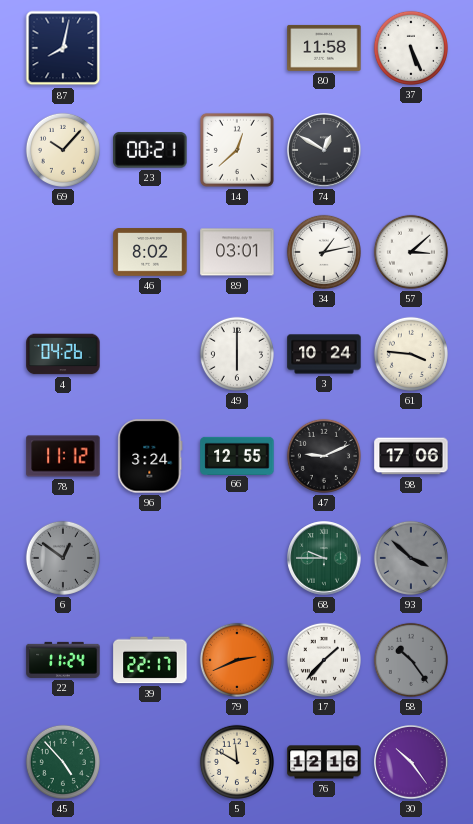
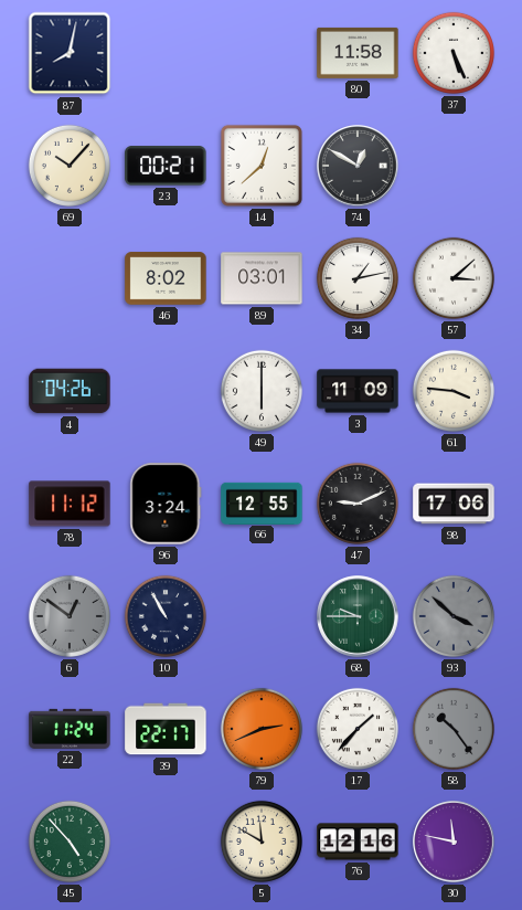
3: 10:24 -> 11:09
10: none -> 10:55
30: 10:24 -> 11:47
